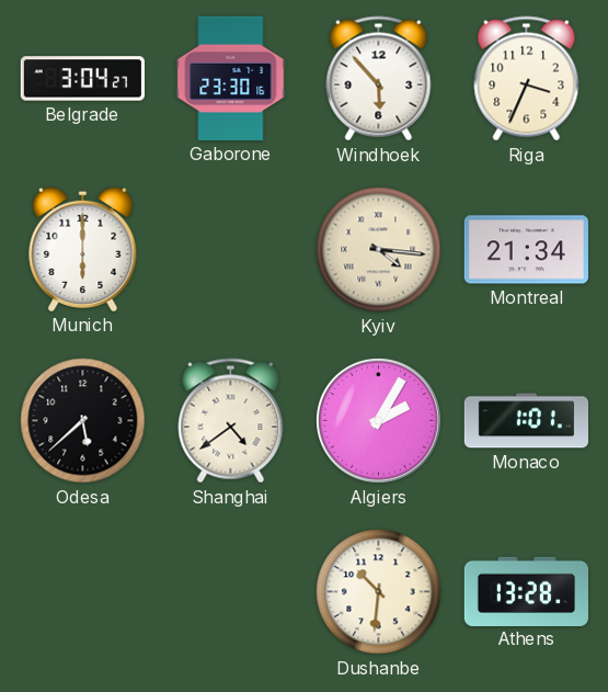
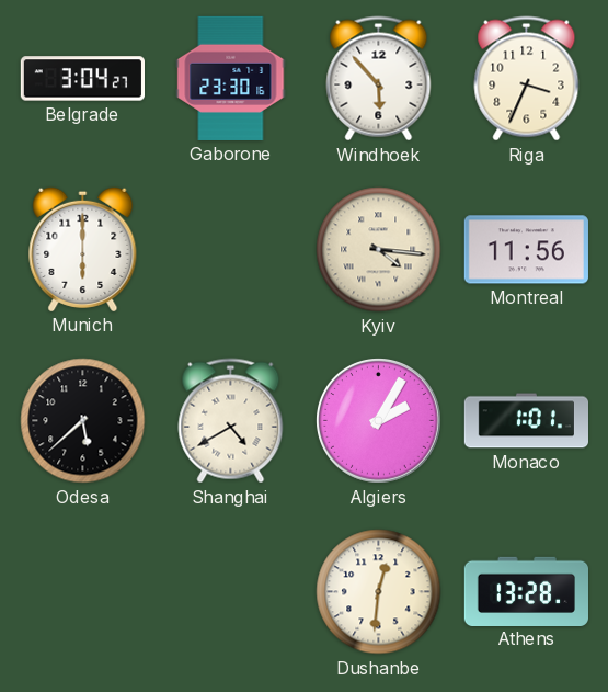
Montreal: 21:34 -> 11:56
Shanghai: 4:39 -> 4:40
Dushanbe: 10:31 -> 12:31
